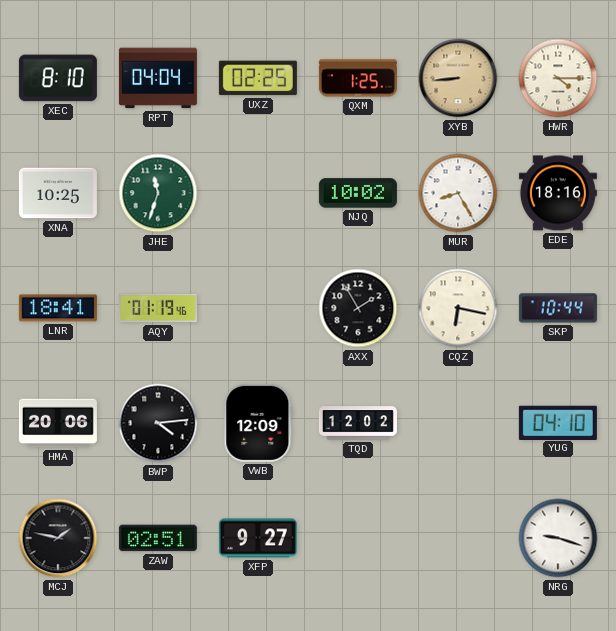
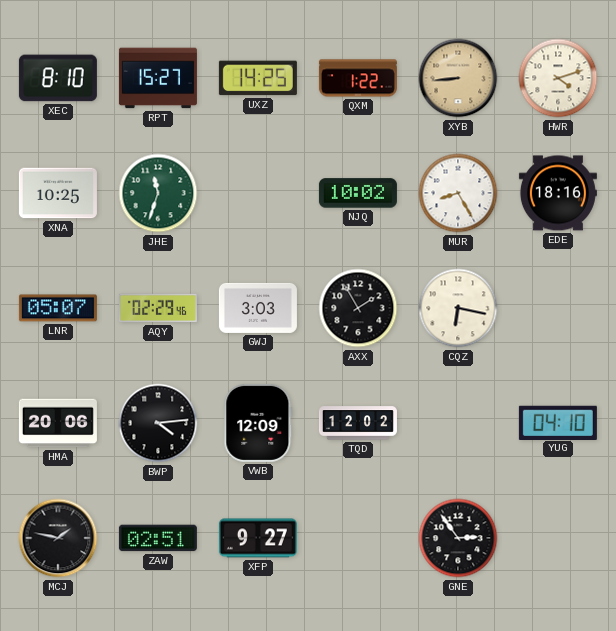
RPT: 04:04 -> 15:27
UXZ: 02:25 -> 14:25
QXM: 1:25 -> 1:22
HWR: 4:15 -> 4:12
LNR: 18:41 -> 05:07
AQY: 01:19 -> 02:29
GWJ: none -> 3:03
SKP: 10:44 -> none
GNE: none -> 2:54
NRG: 9:18 -> none
